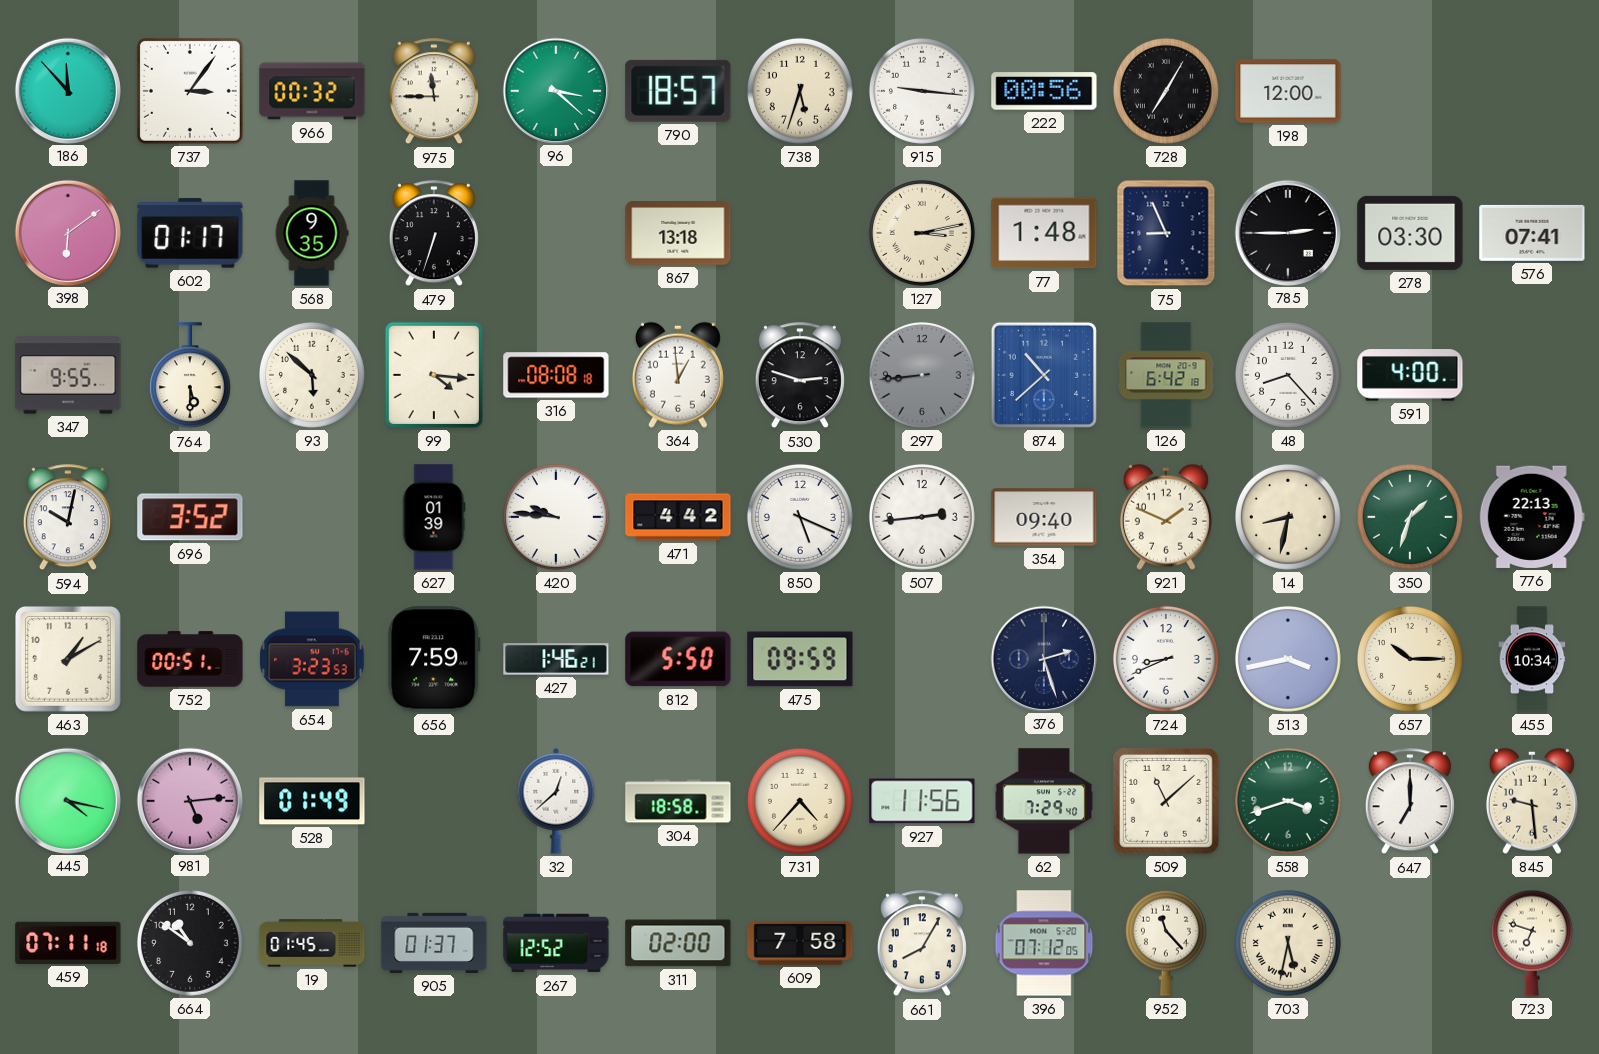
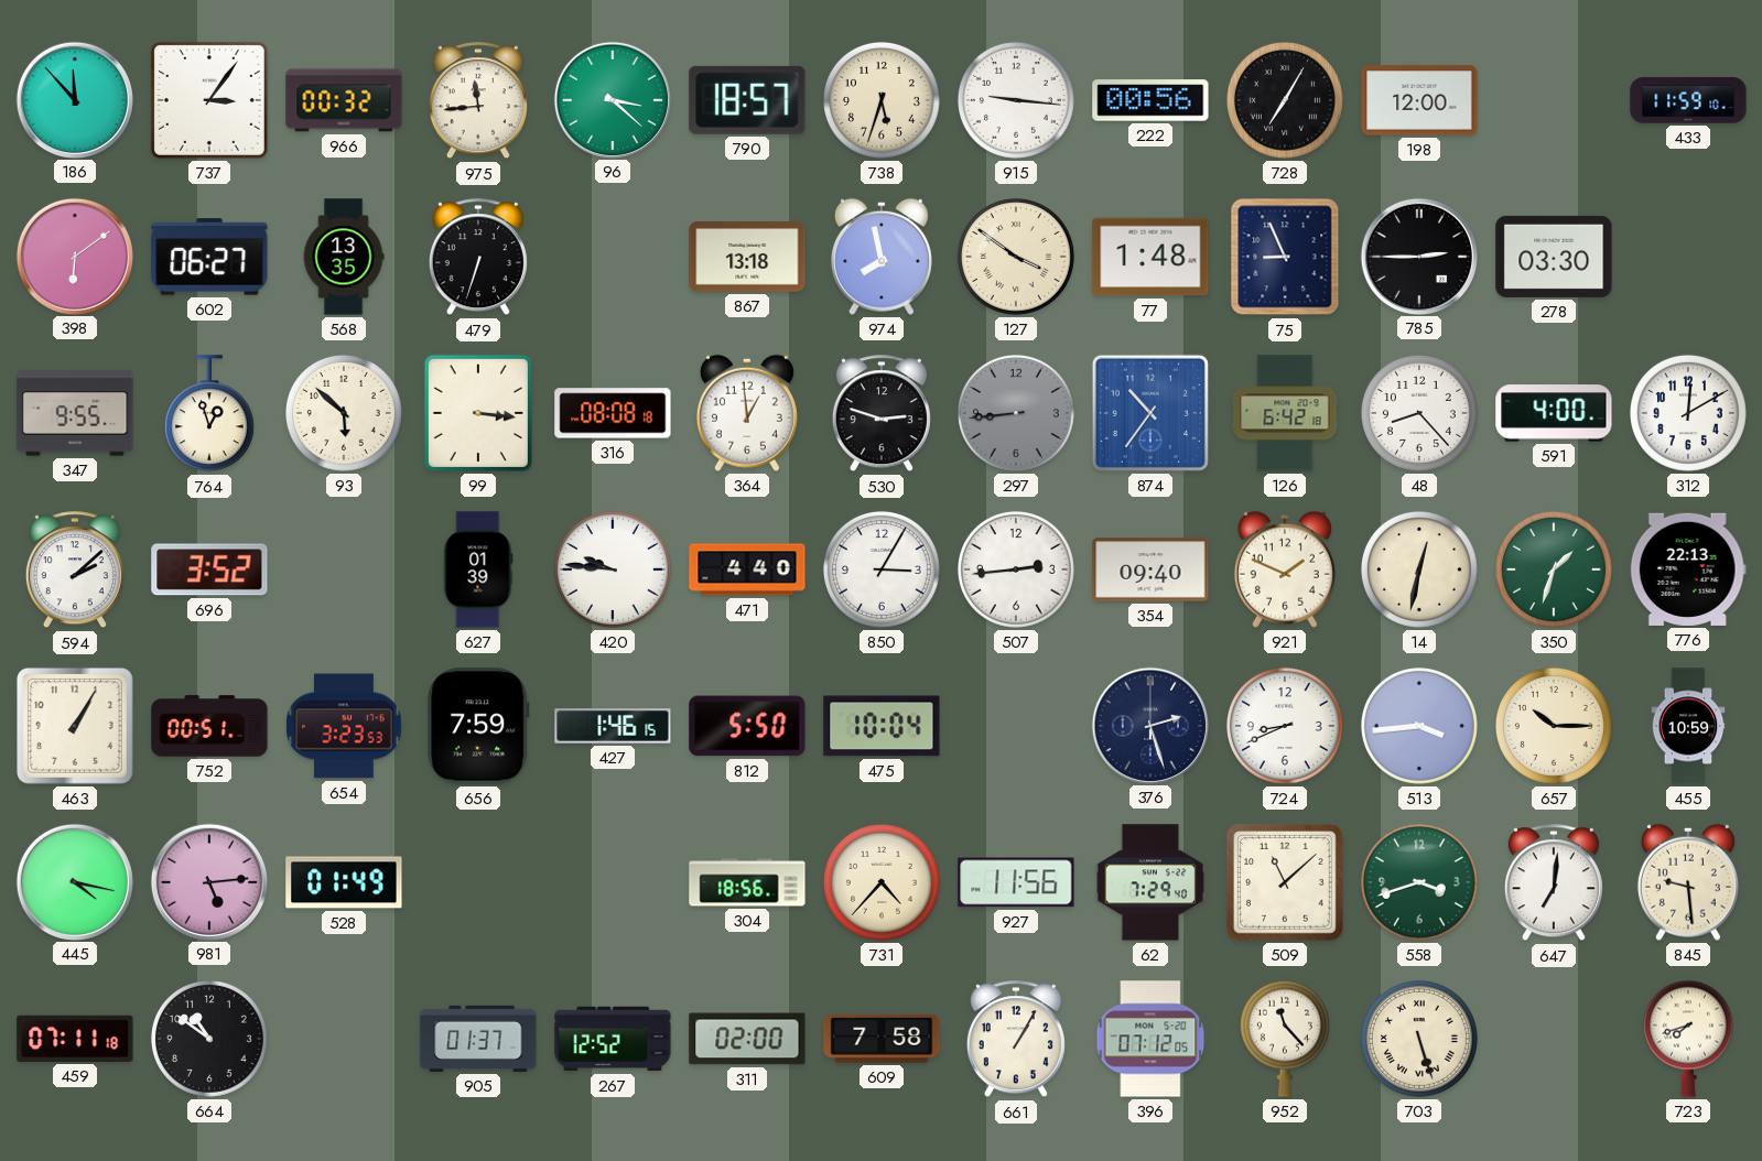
975: 11:45 -> 11:44
433: none -> 11:59
602: 01:17 -> 06:27
568: 9:35 -> 13:35
974: none -> 7:58
127: 3:13 -> 3:51
576: 07:41 -> none
764: 5:30 -> 12:57
99: 4:16 -> 3:16
874: 10:38 -> 10:36
312: none -> 12:10
594: 10:02 -> 2:08
471: 4:42 -> 4:40
850: 5:19 -> 3:05
14: 8:32 -> 12:32
463: 1:10 -> 1:05
427: 1:46:21 -> 1:46:15
475: 09:59 -> 10:04
513: 3:43 -> 3:44
455: 10:34 -> 10:59
32: 12:38 -> none
304: 18:58 -> 18:56
647: 7:00 -> 7:01
19: 01:45 -> none
661: 8:05 -> 1:05
703: 5:32 -> 5:27
723: 6:48 -> 7:42
